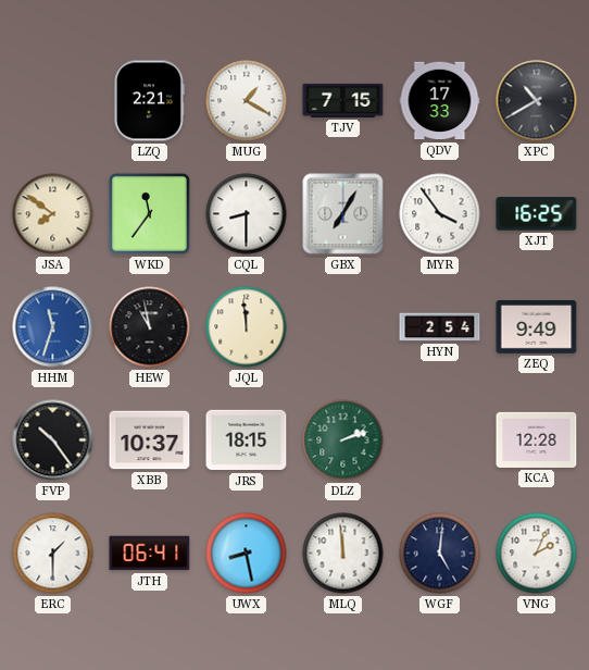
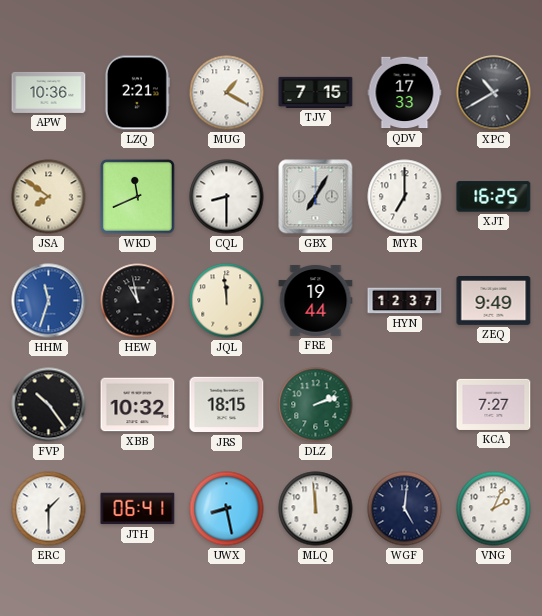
APW: none -> 10:36
WKD: 11:36 -> 11:41
MYR: 3:54 -> 7:00
FRE: none -> 19:44
HYN: 2:54 -> 12:37
XBB: 10:37 -> 10:32
KCA: 12:28 -> 7:27
